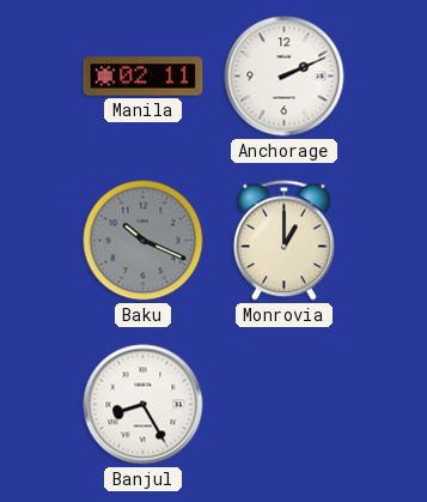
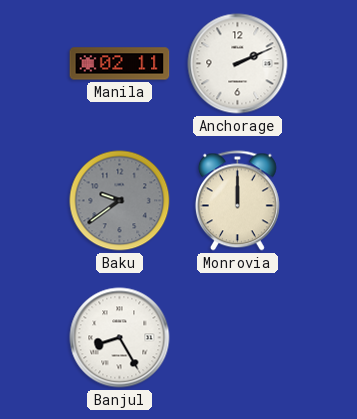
Baku: 10:19 -> 9:39
Monrovia: 1:00 -> 12:00
